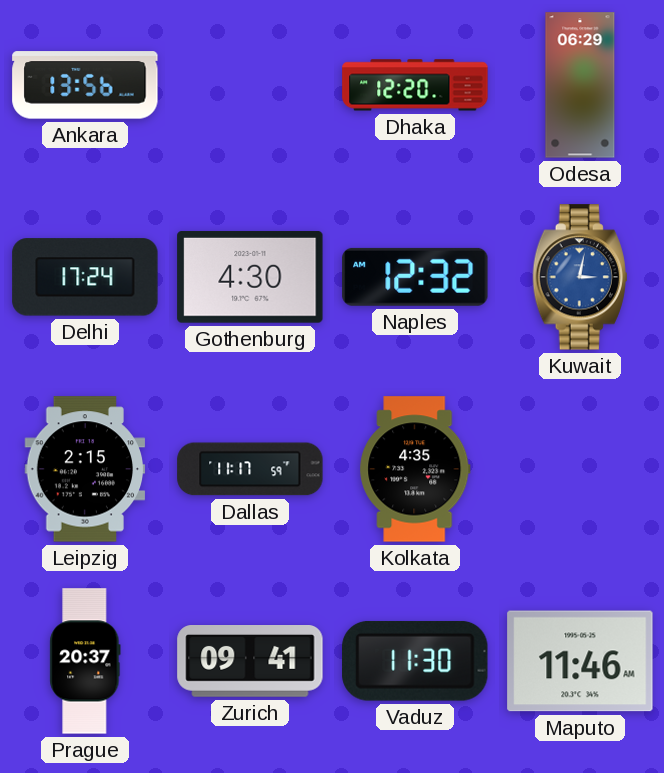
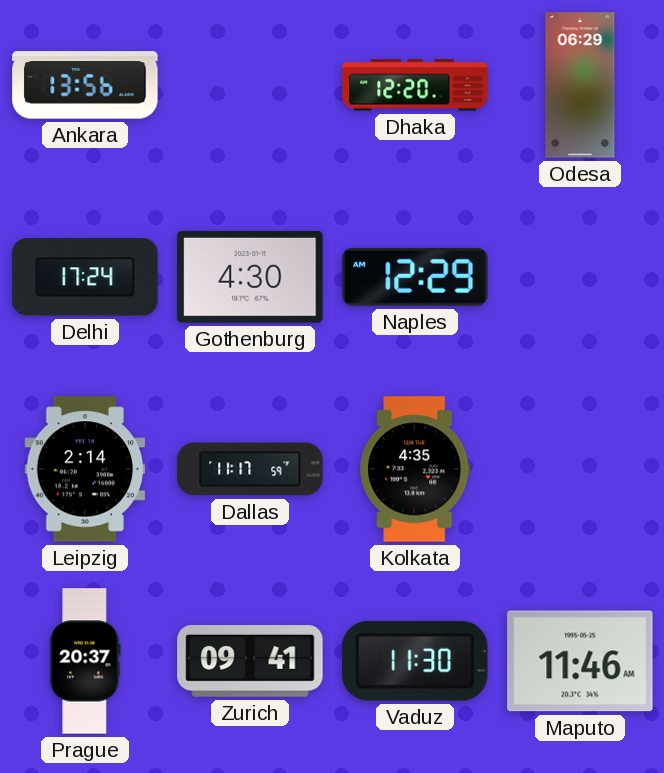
Naples: 12:32 -> 12:29
Kuwait: 3:02 -> none
Leipzig: 2:15 -> 2:14
